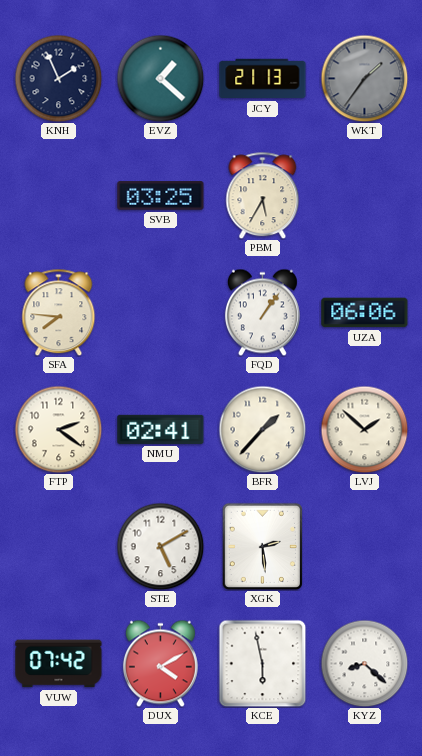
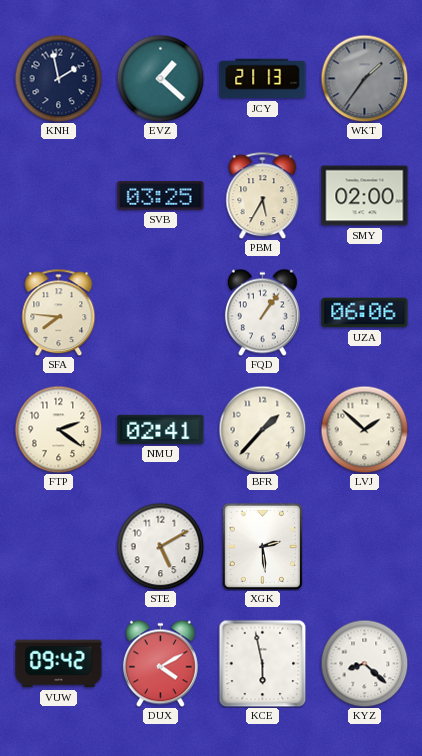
KNH: 1:56 -> 1:58
SMY: none -> 02:00
VUW: 07:42 -> 09:42
